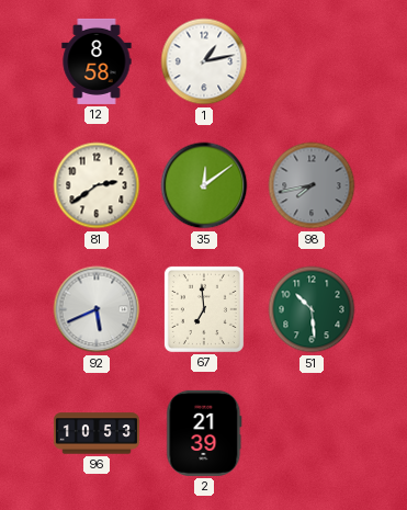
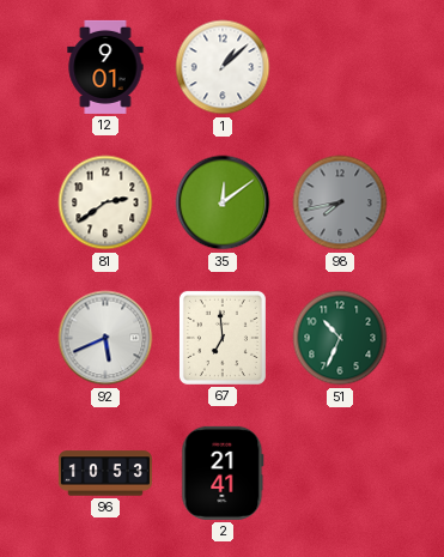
12: 8:58 -> 9:01
1: 1:13 -> 1:08
51: 10:29 -> 10:34
2: 21:39 -> 21:41
